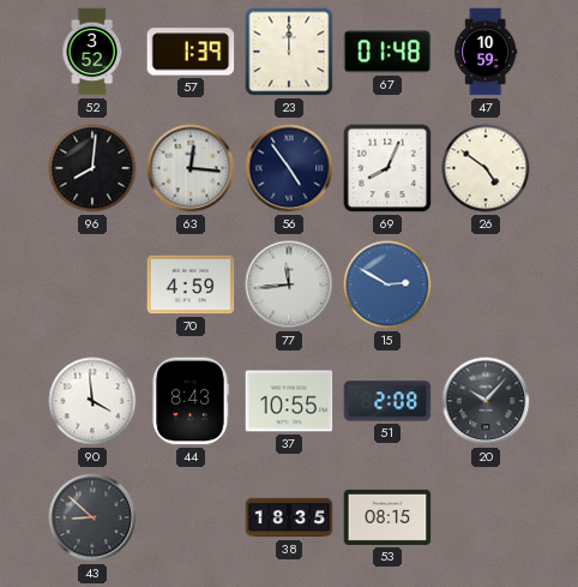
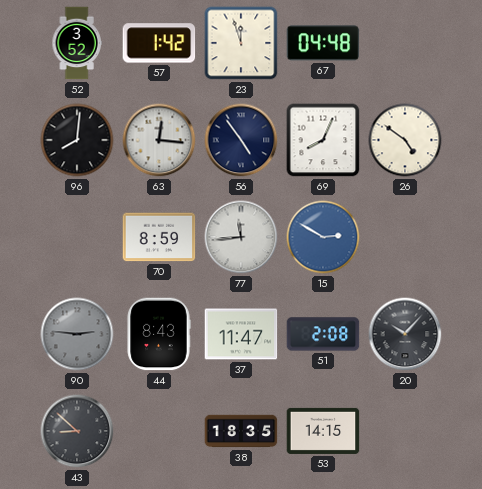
57: 1:39 -> 1:42
23: 12:00 -> 11:57
67: 01:48 -> 04:48
47: 10:59 -> none
70: 4:59 -> 8:59
90: 3:59 -> 2:46
90 dial: white -> grey
37: 10:55 -> 11:47
53: 08:15 -> 14:15
